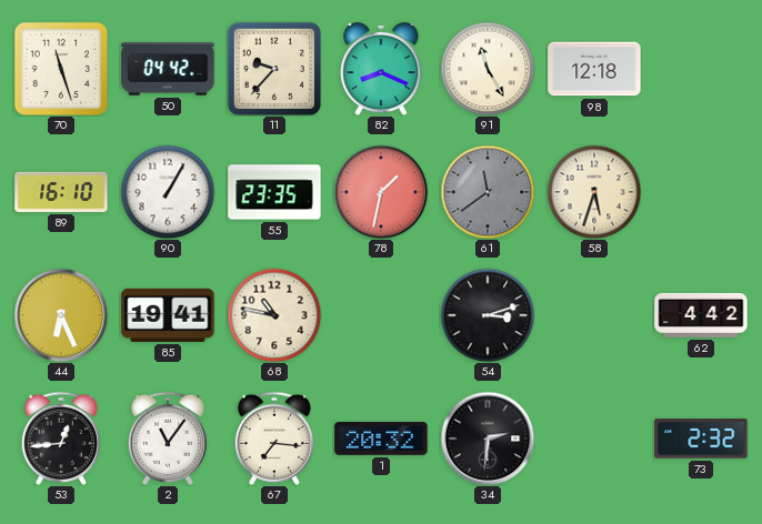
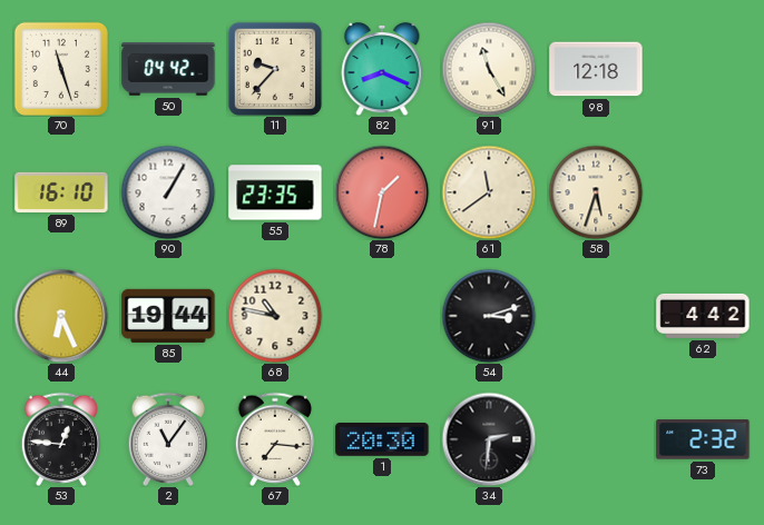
61 dial: grey -> cream
85: 19:41 -> 19:44
53: 12:44 -> 12:46
1: 20:32 -> 20:30
